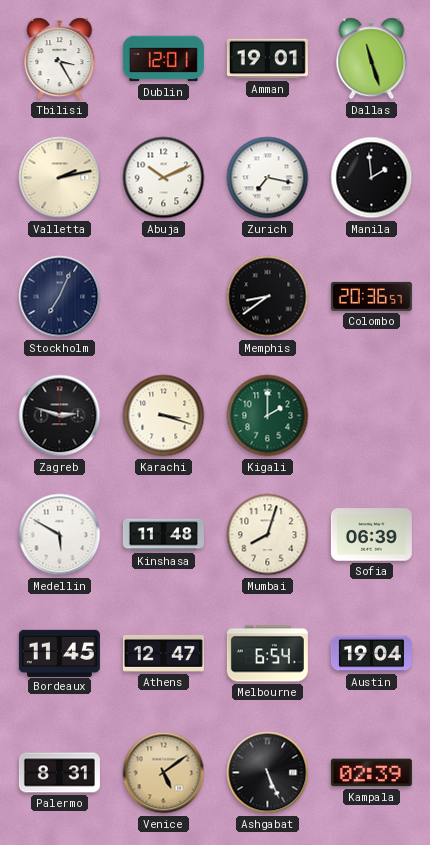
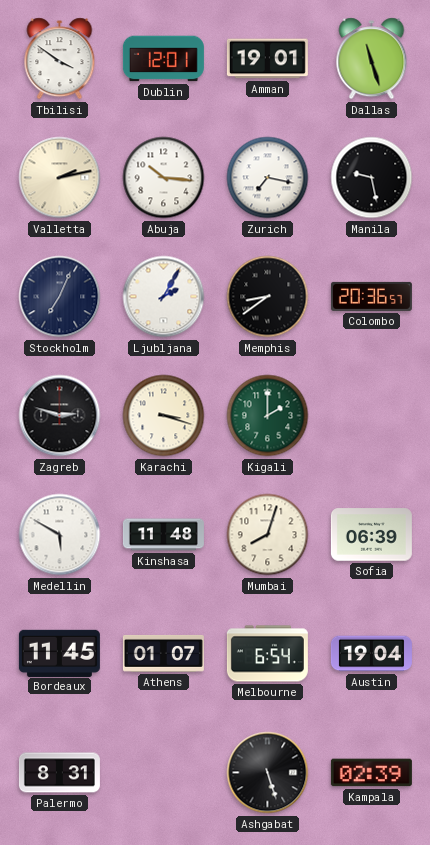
Tbilisi: 3:25 -> 3:51
Abuja: 10:11 -> 10:16
Manila: 1:59 -> 9:28
Ljubljana: none -> 2:05
Athens: 12:47 -> 01:07
Venice: 5:09 -> none
Ashgabat: 5:26 -> 5:27
